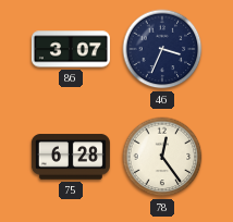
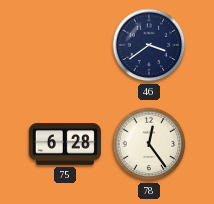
86: 3:07 -> none
46: 3:34 -> 3:39
